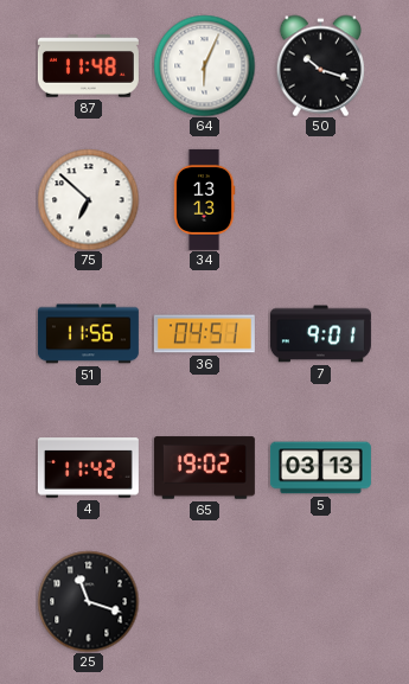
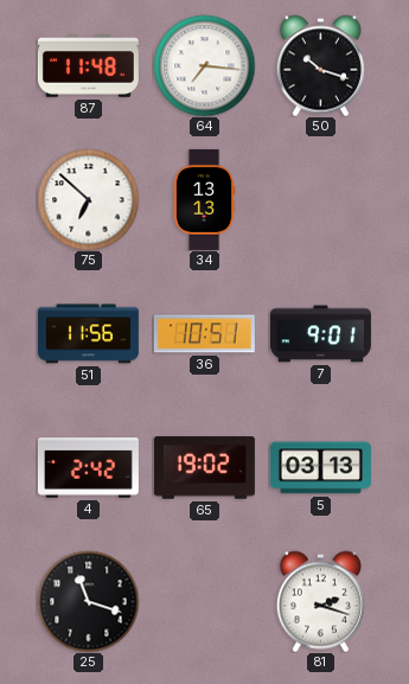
64: 6:04 -> 7:16
36: 04:51 -> 10:51
4: 11:42 -> 2:42
81: none -> 2:18
